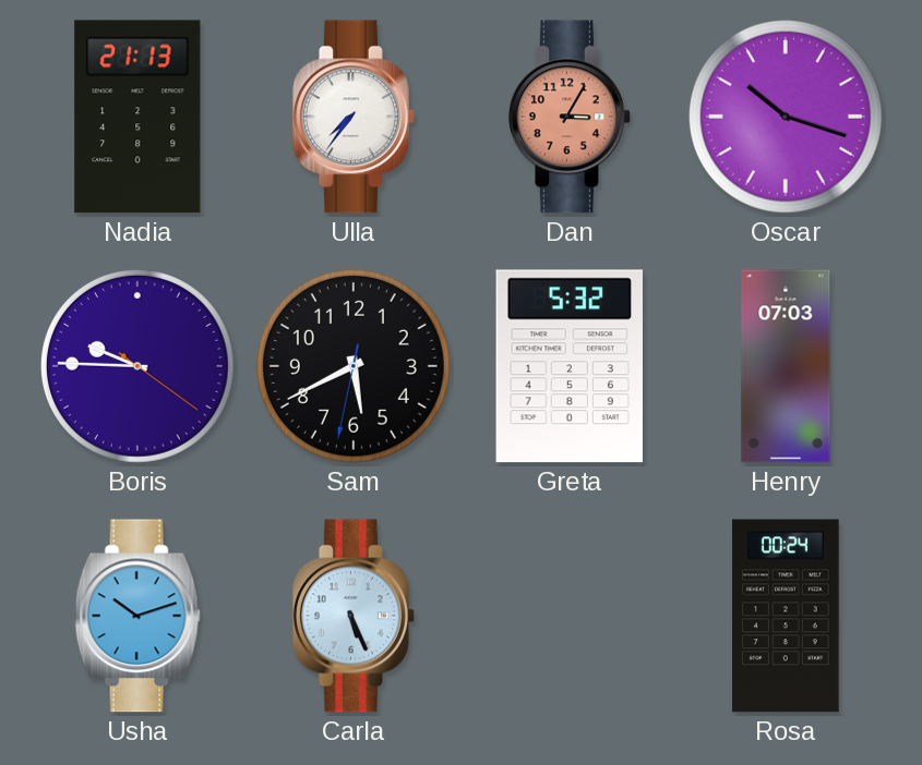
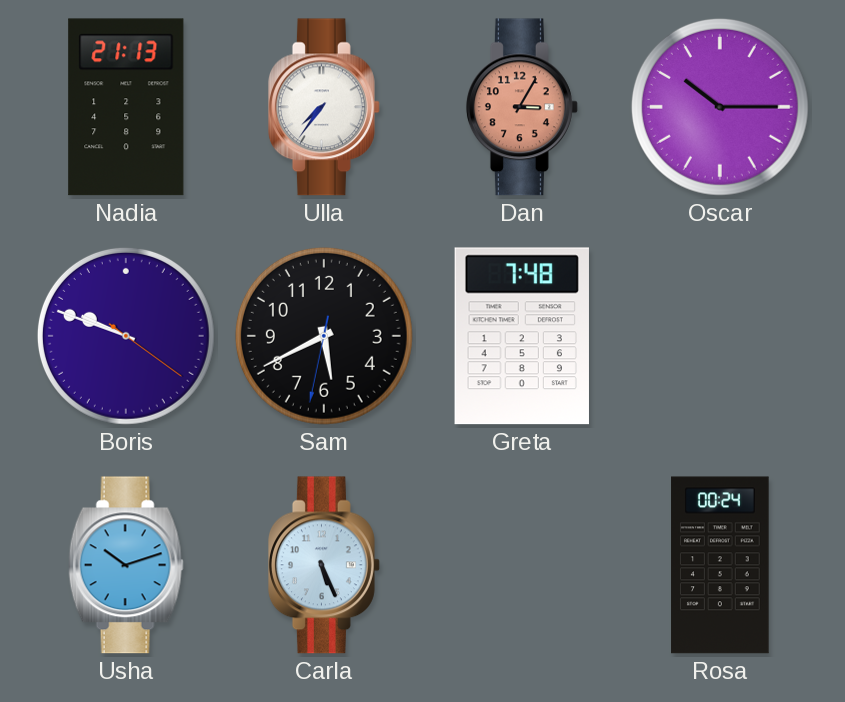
Oscar: 10:18 -> 10:15
Boris: 9:45 -> 9:48
Greta: 5:32 -> 7:48
Henry: 07:03 -> none
